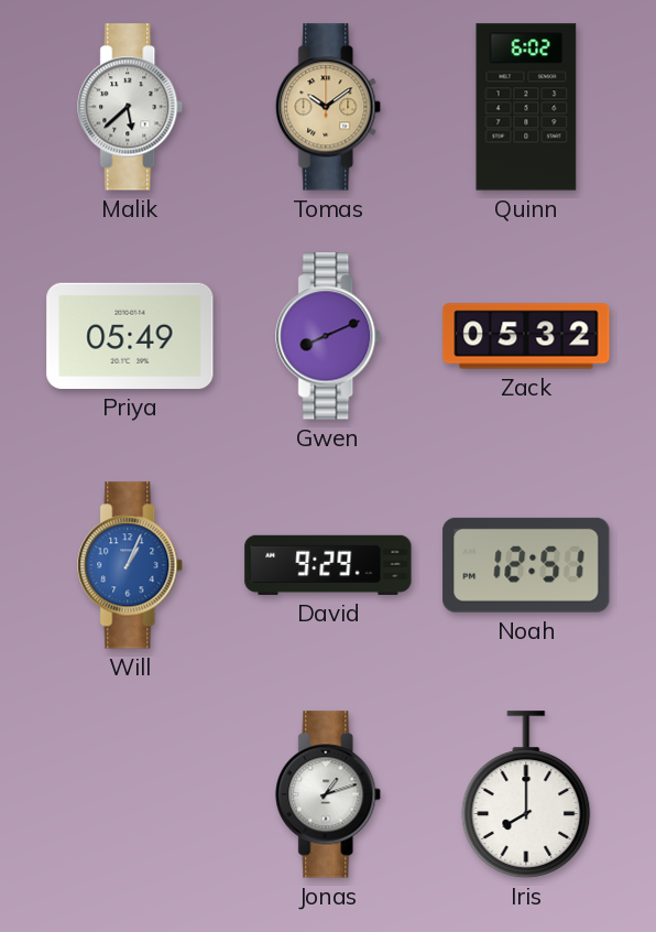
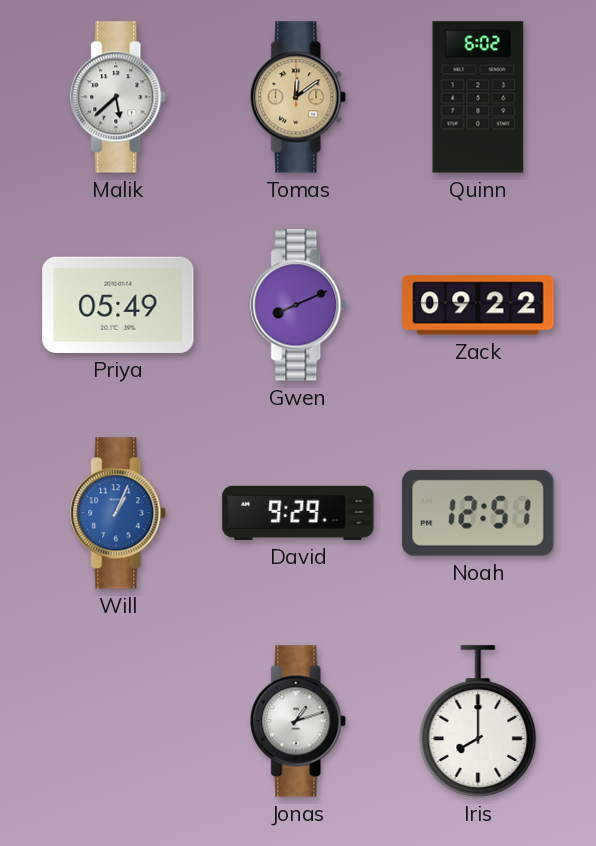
Tomas: 10:09 -> 12:09
Zack: 05:32 -> 09:22
